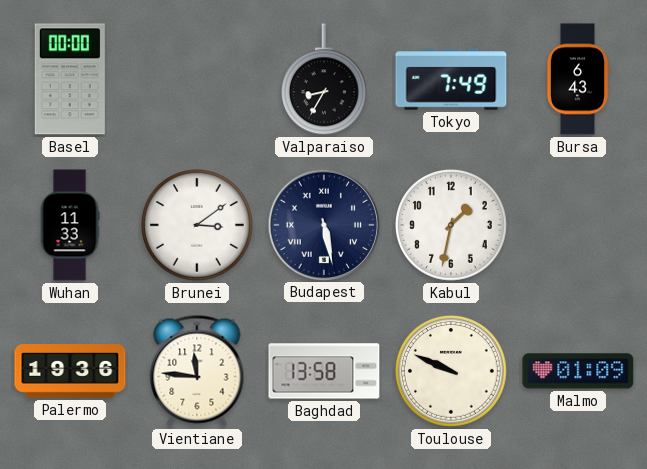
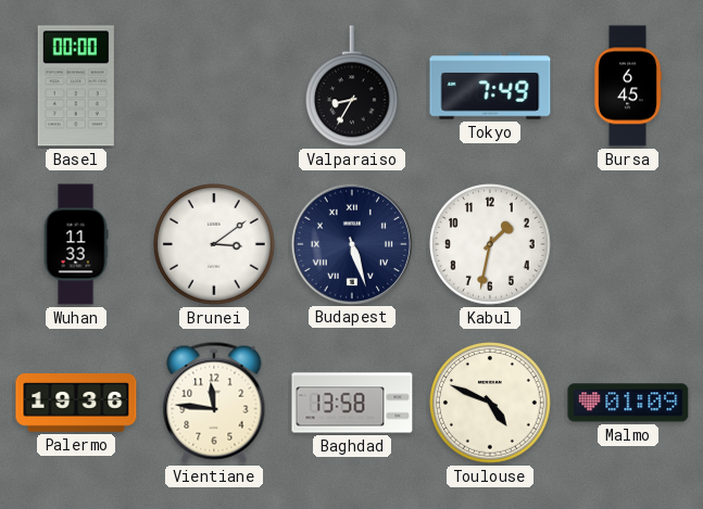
Bursa: 6:43 -> 6:45
Budapest: 5:28 -> 5:27
Toulouse: 9:49 -> 4:49
